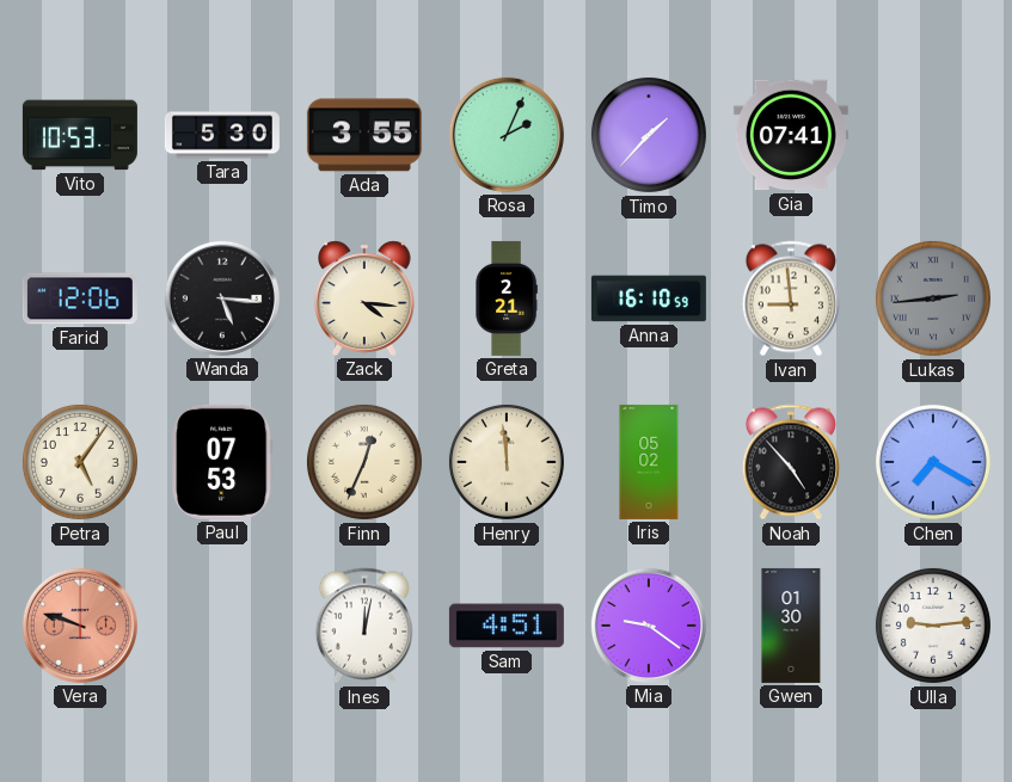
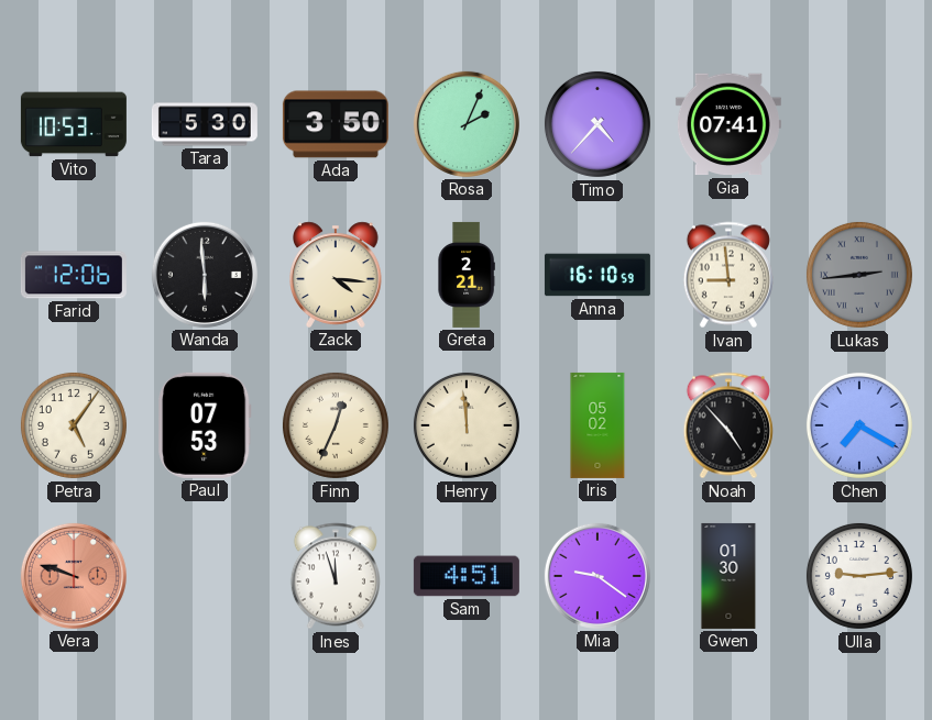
Ada: 3:55 -> 3:50
Timo: 1:37 -> 4:37
Wanda: 5:16 -> 5:59
Ines: 12:02 -> 11:57
